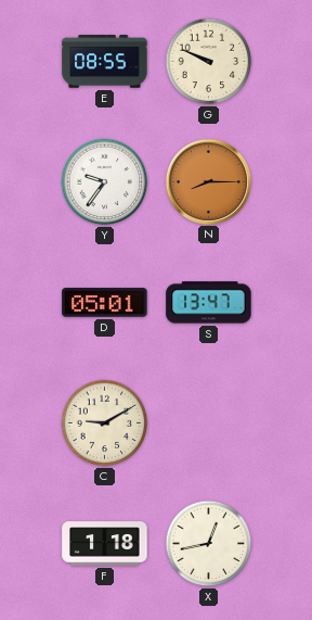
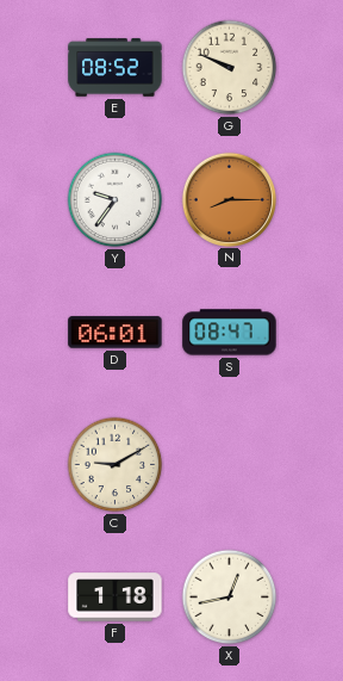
E: 08:55 -> 08:52
D: 05:01 -> 06:01
S: 13:47 -> 08:47
